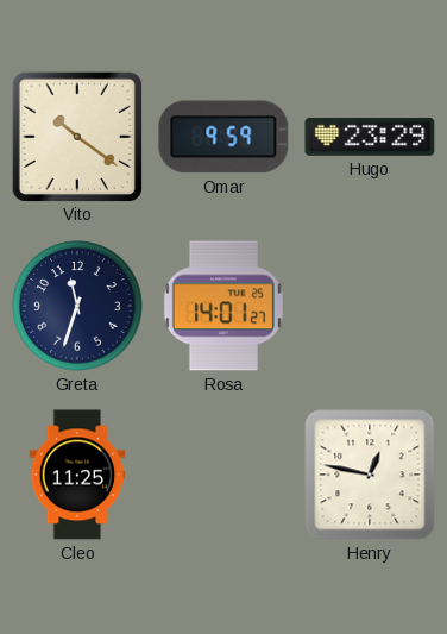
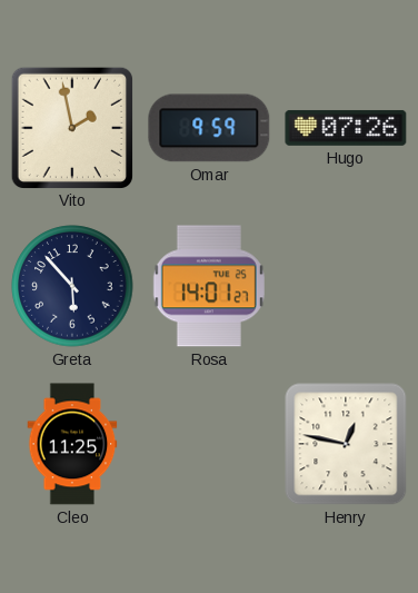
Vito: 10:21 -> 1:58
Hugo: 23:29 -> 07:26
Greta: 11:33 -> 5:53
